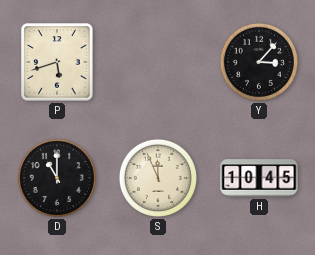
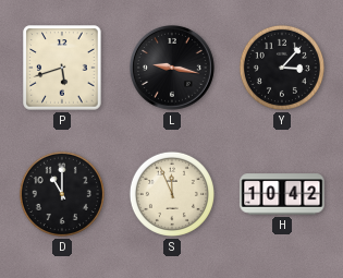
L: none -> 9:17
H: 10:45 -> 10:42
